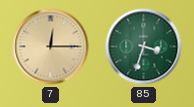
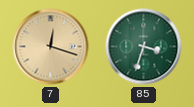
7: 12:15 -> 12:18
